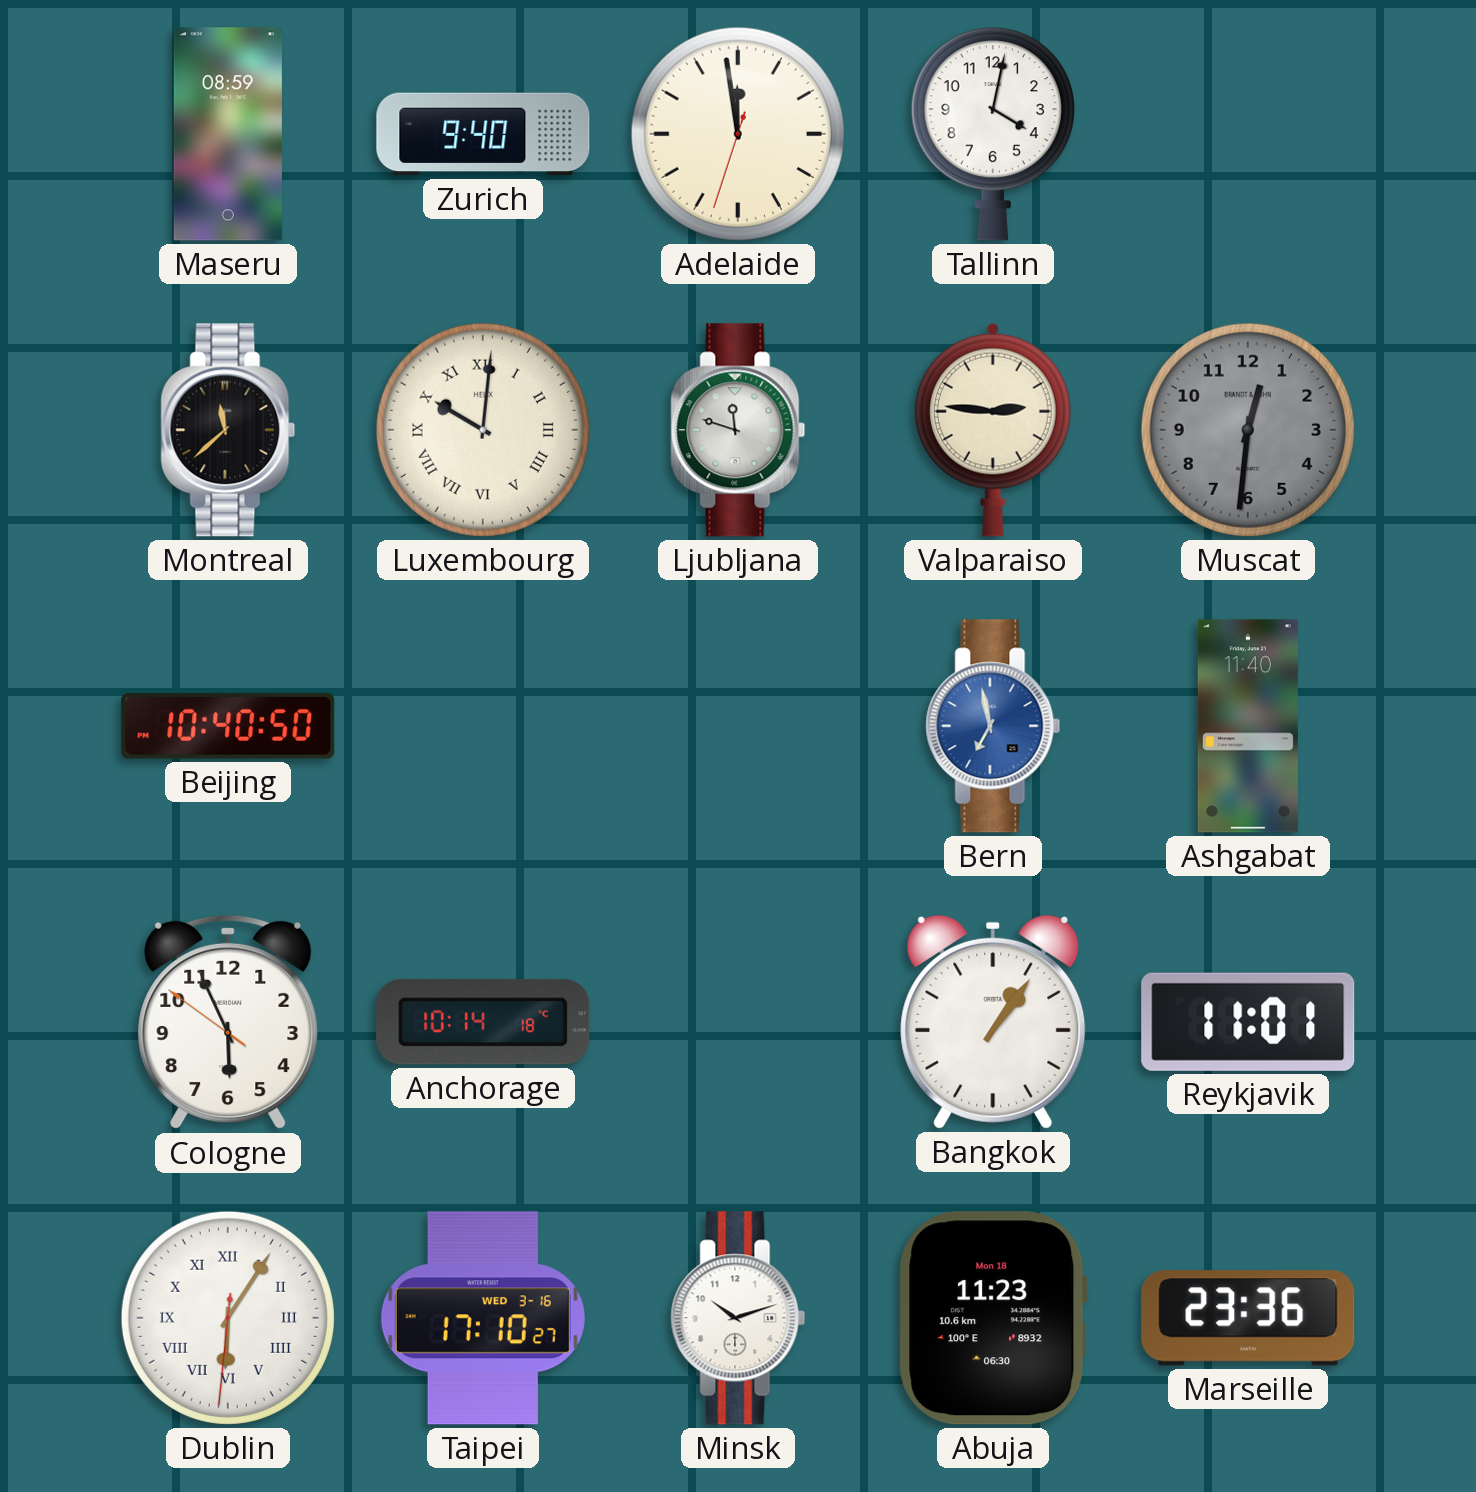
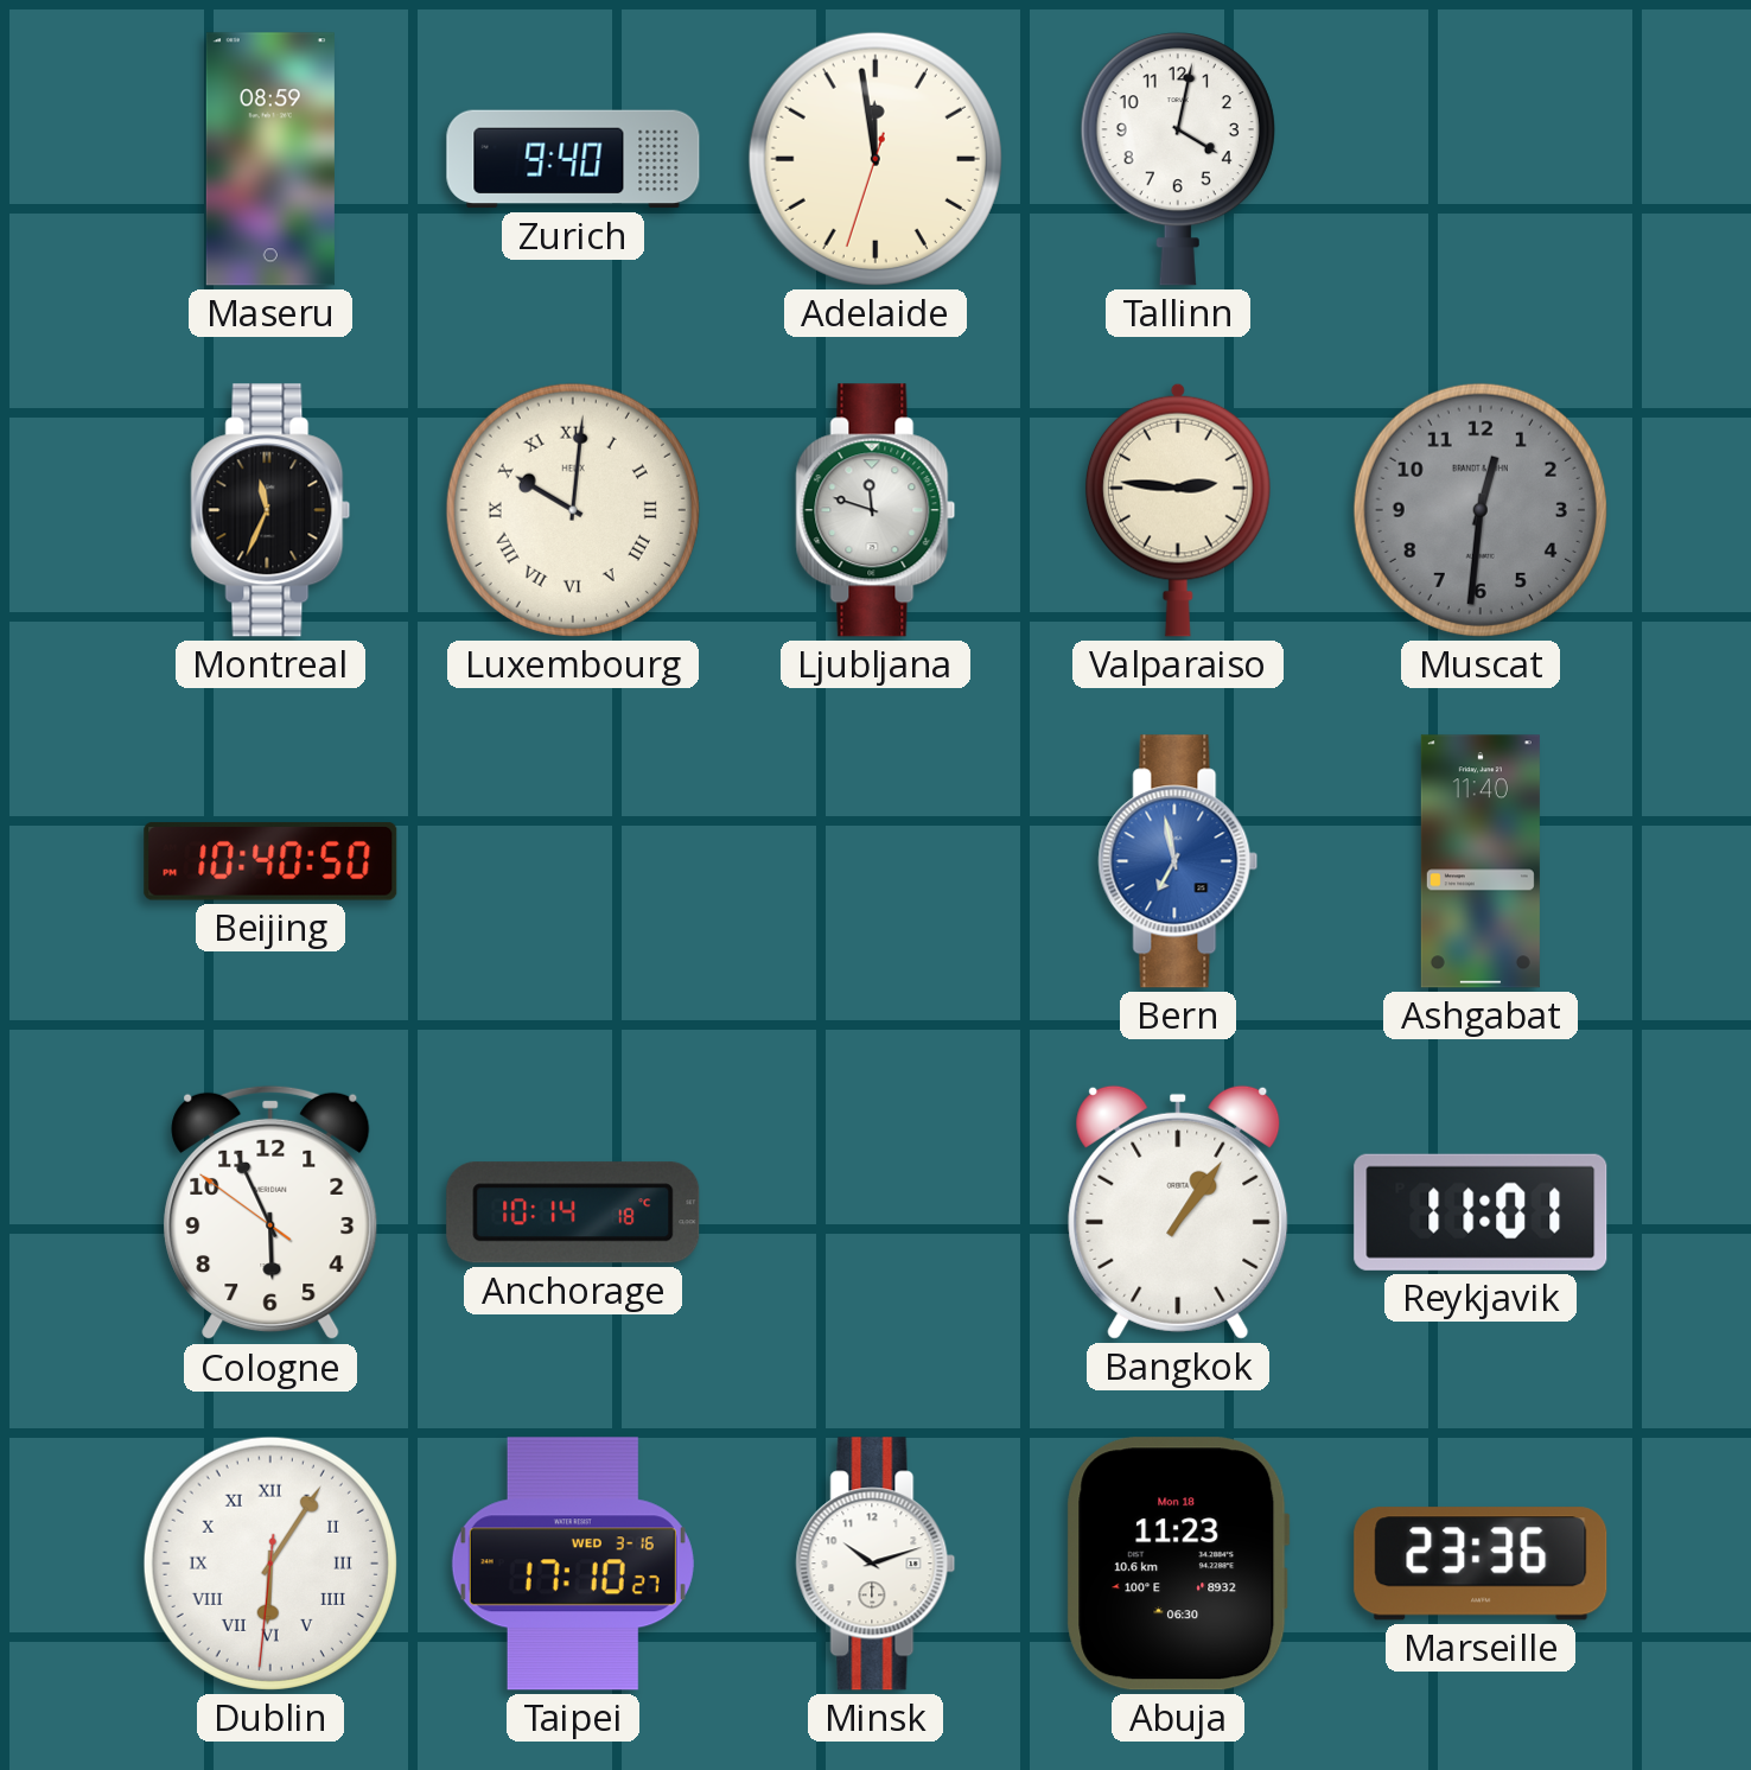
Montreal: 11:38 -> 11:34
